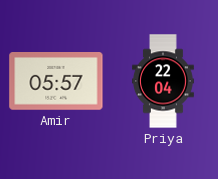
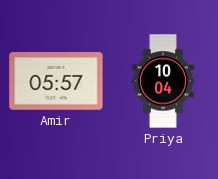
Priya: 22:04 -> 10:04
